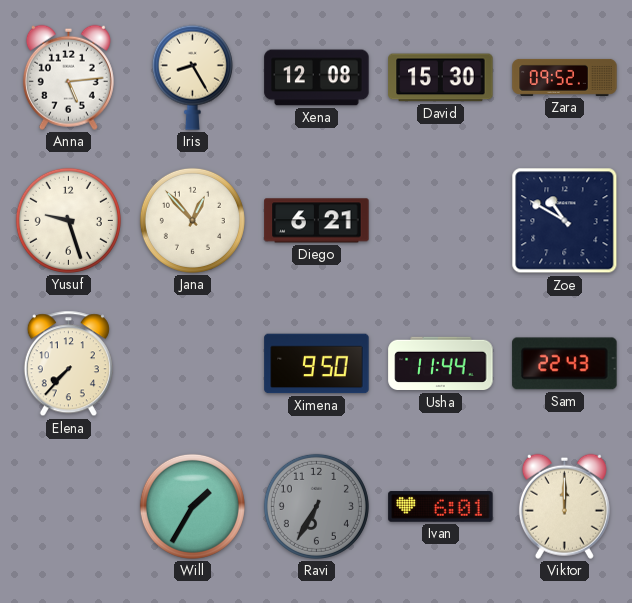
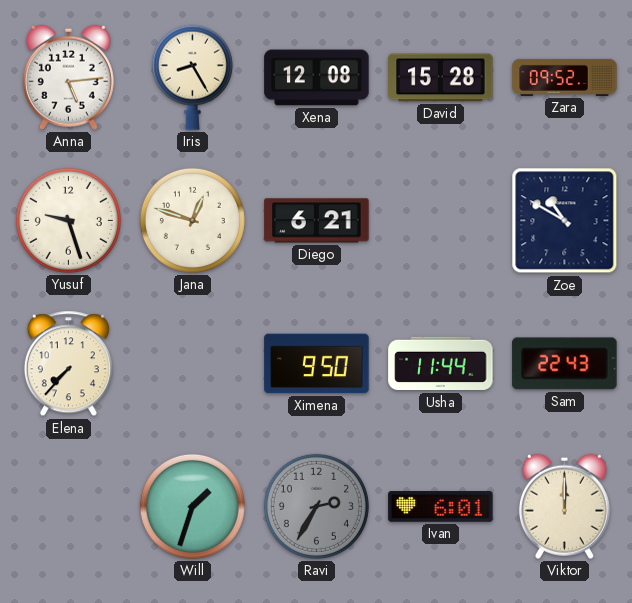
David: 15:30 -> 15:28
Jana: 12:53 -> 12:48
Will: 1:35 -> 1:33
Ravi: 6:35 -> 2:35
